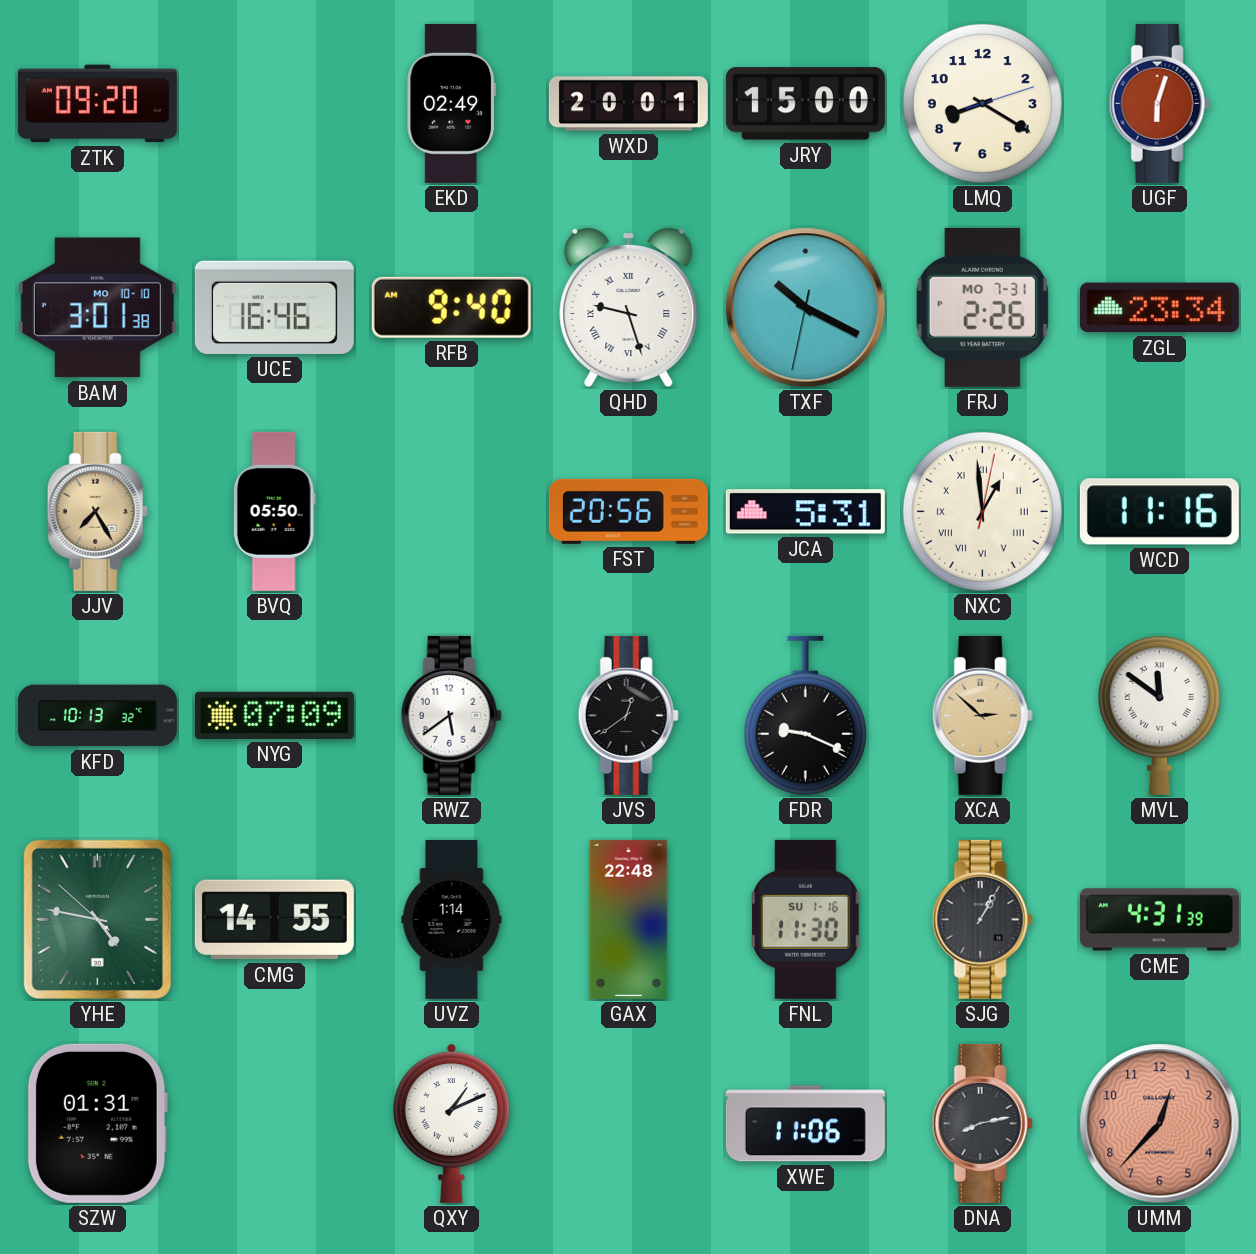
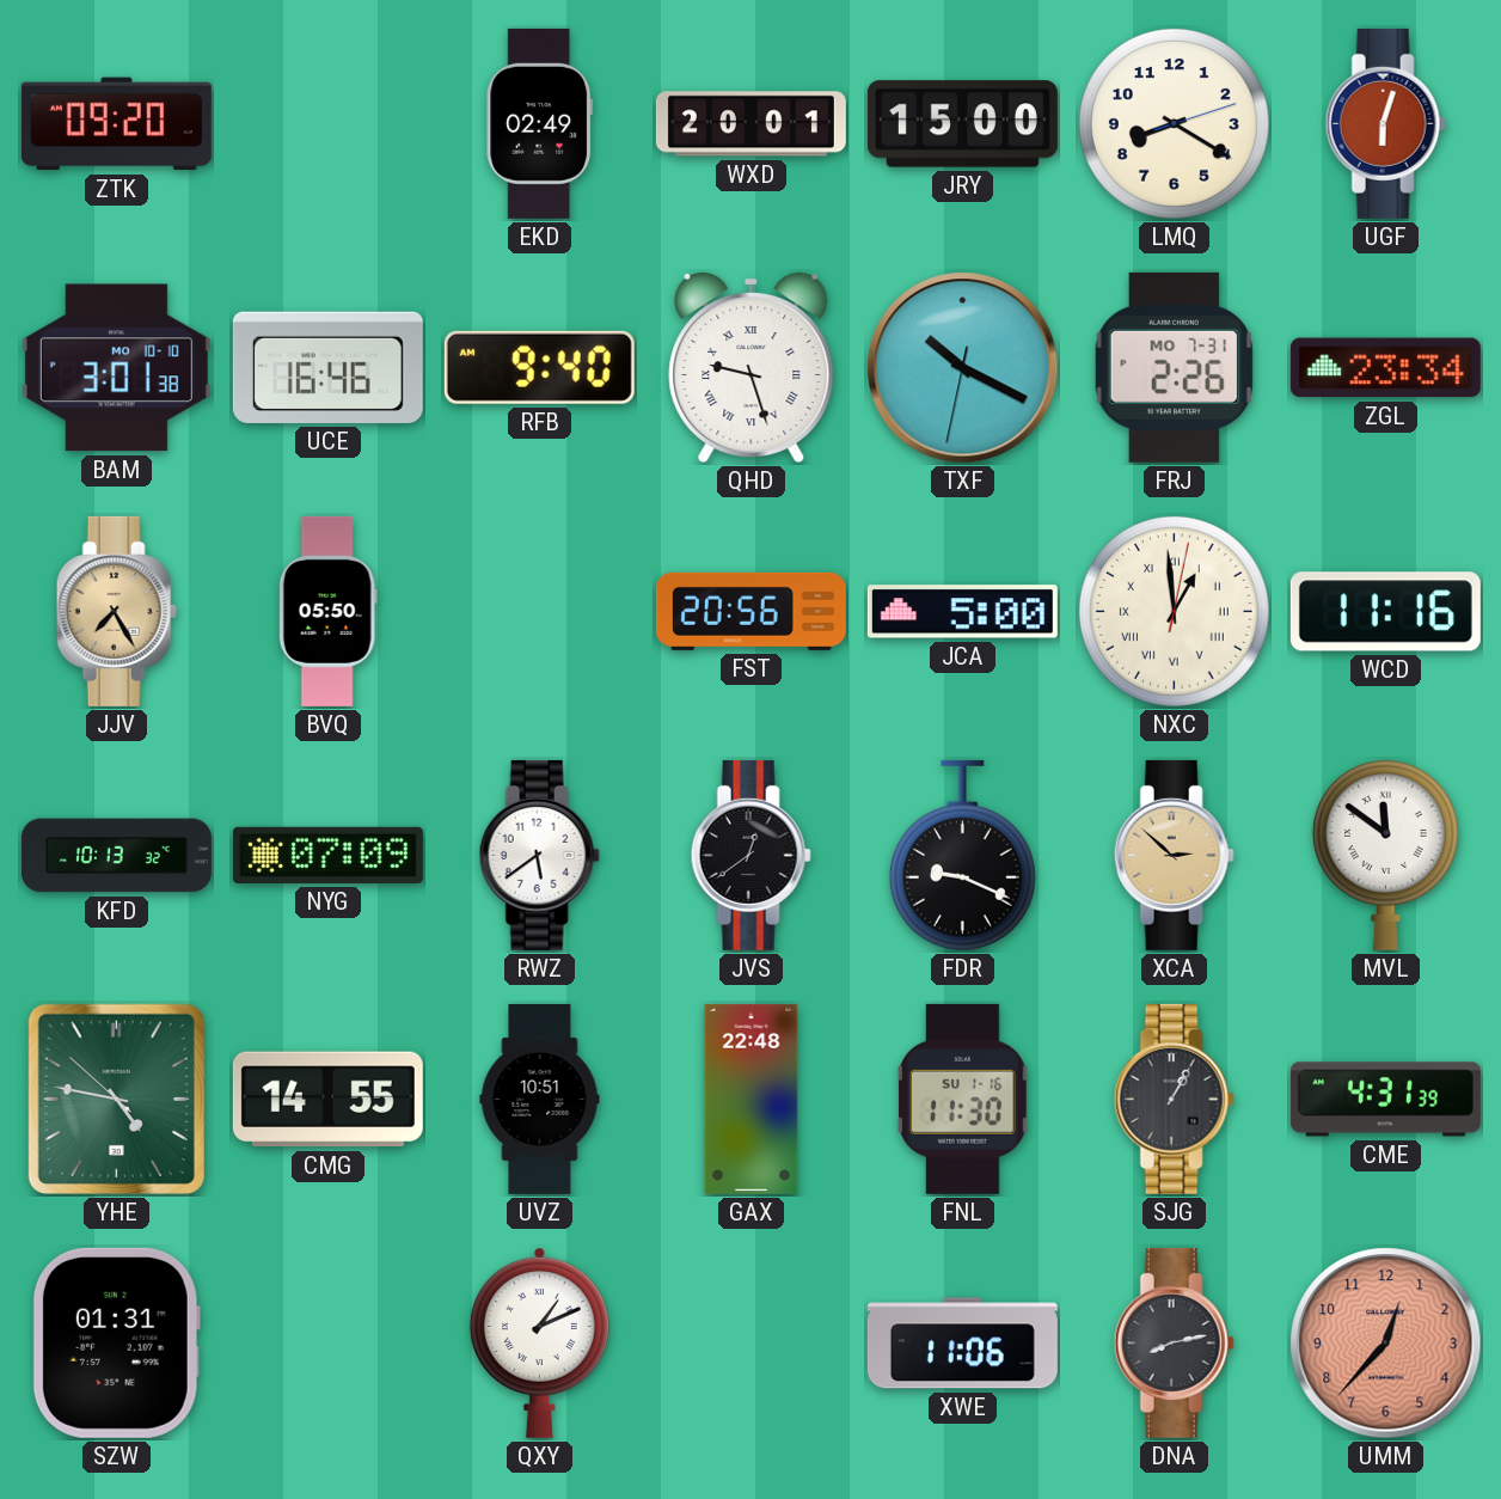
JCA: 5:31 -> 5:00
UVZ: 1:14 -> 10:51
